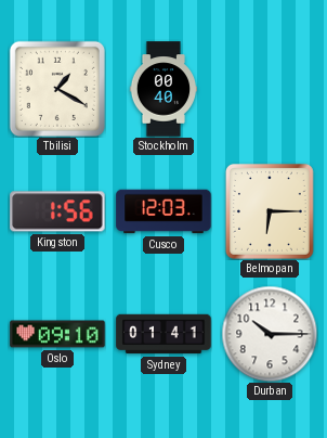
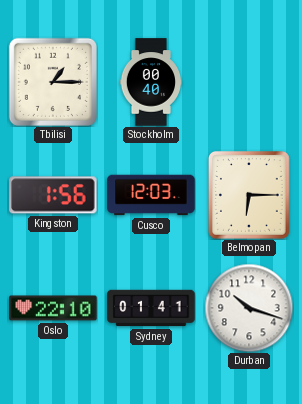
Tbilisi: 1:20 -> 1:15
Oslo: 09:10 -> 22:10
Durban: 10:15 -> 10:18
